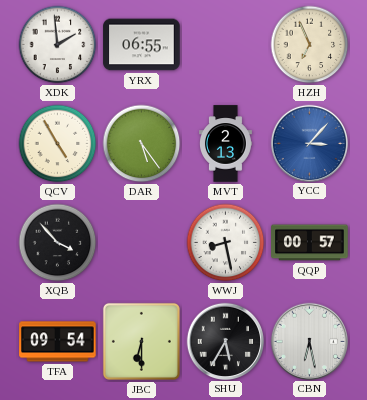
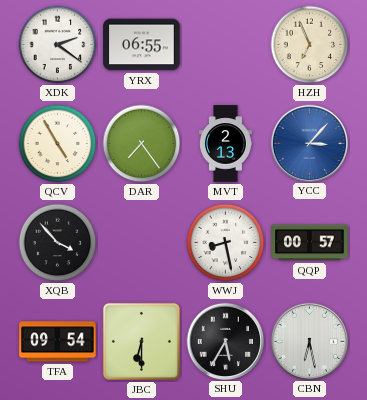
XDK: 1:59 -> 2:21
DAR: 5:24 -> 7:24
